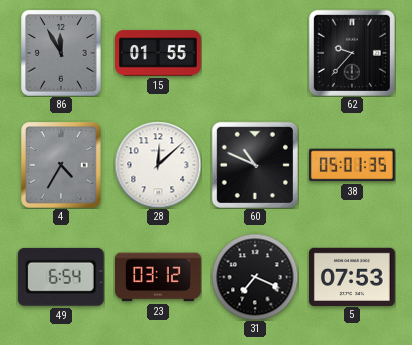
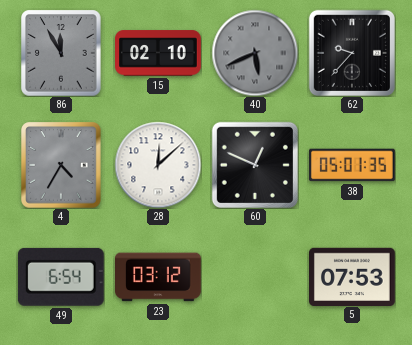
15: 01:55 -> 02:10
40: none -> 5:41
60: 10:49 -> 12:49
31: 7:19 -> none
